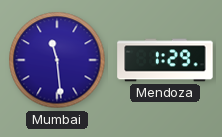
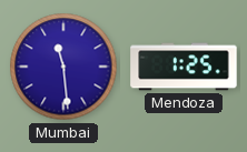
Mendoza: 1:29 -> 1:25
